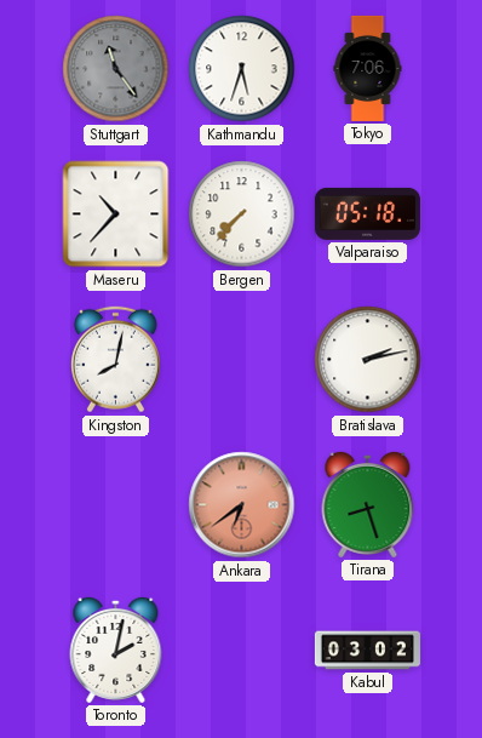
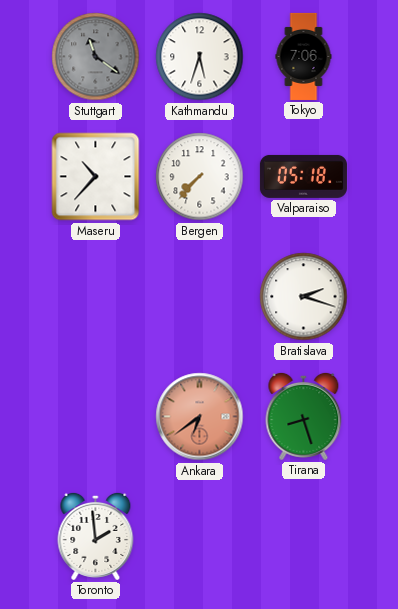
Stuttgart: 11:24 -> 11:21
Kingston: 8:02 -> none
Bratislava: 2:13 -> 2:18
Toronto: 2:02 -> 1:59
Kabul: 03:02 -> none
